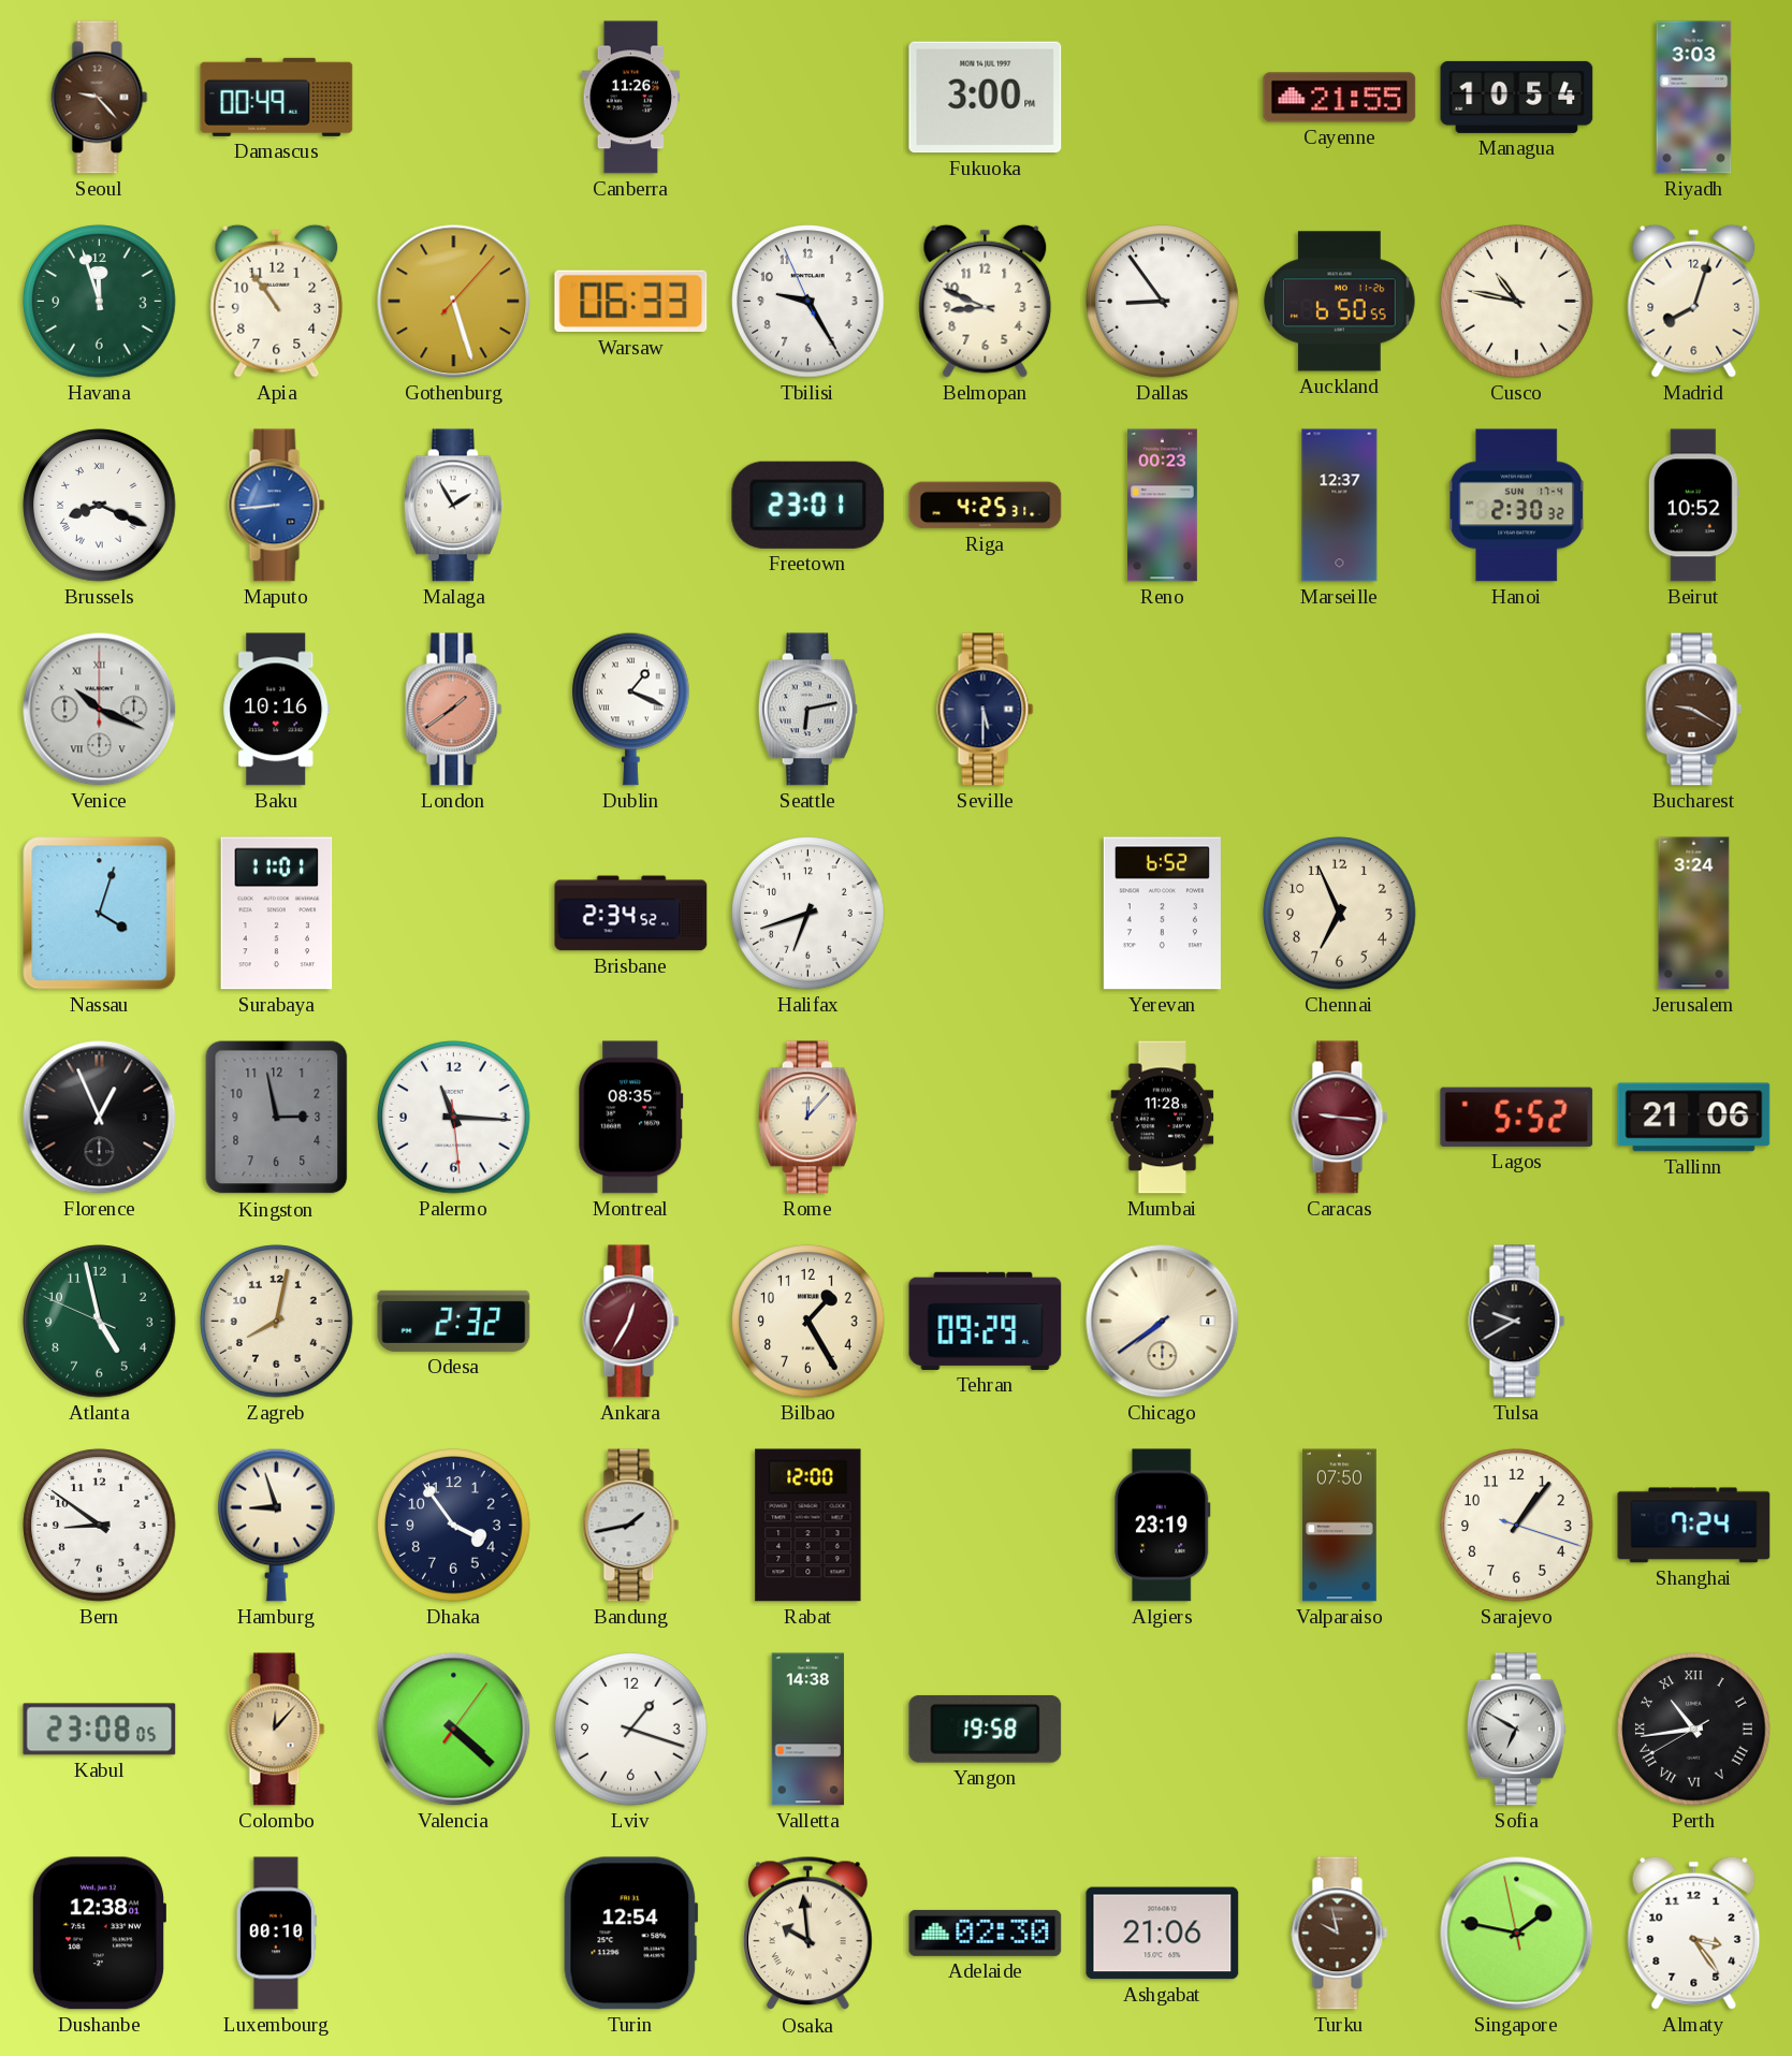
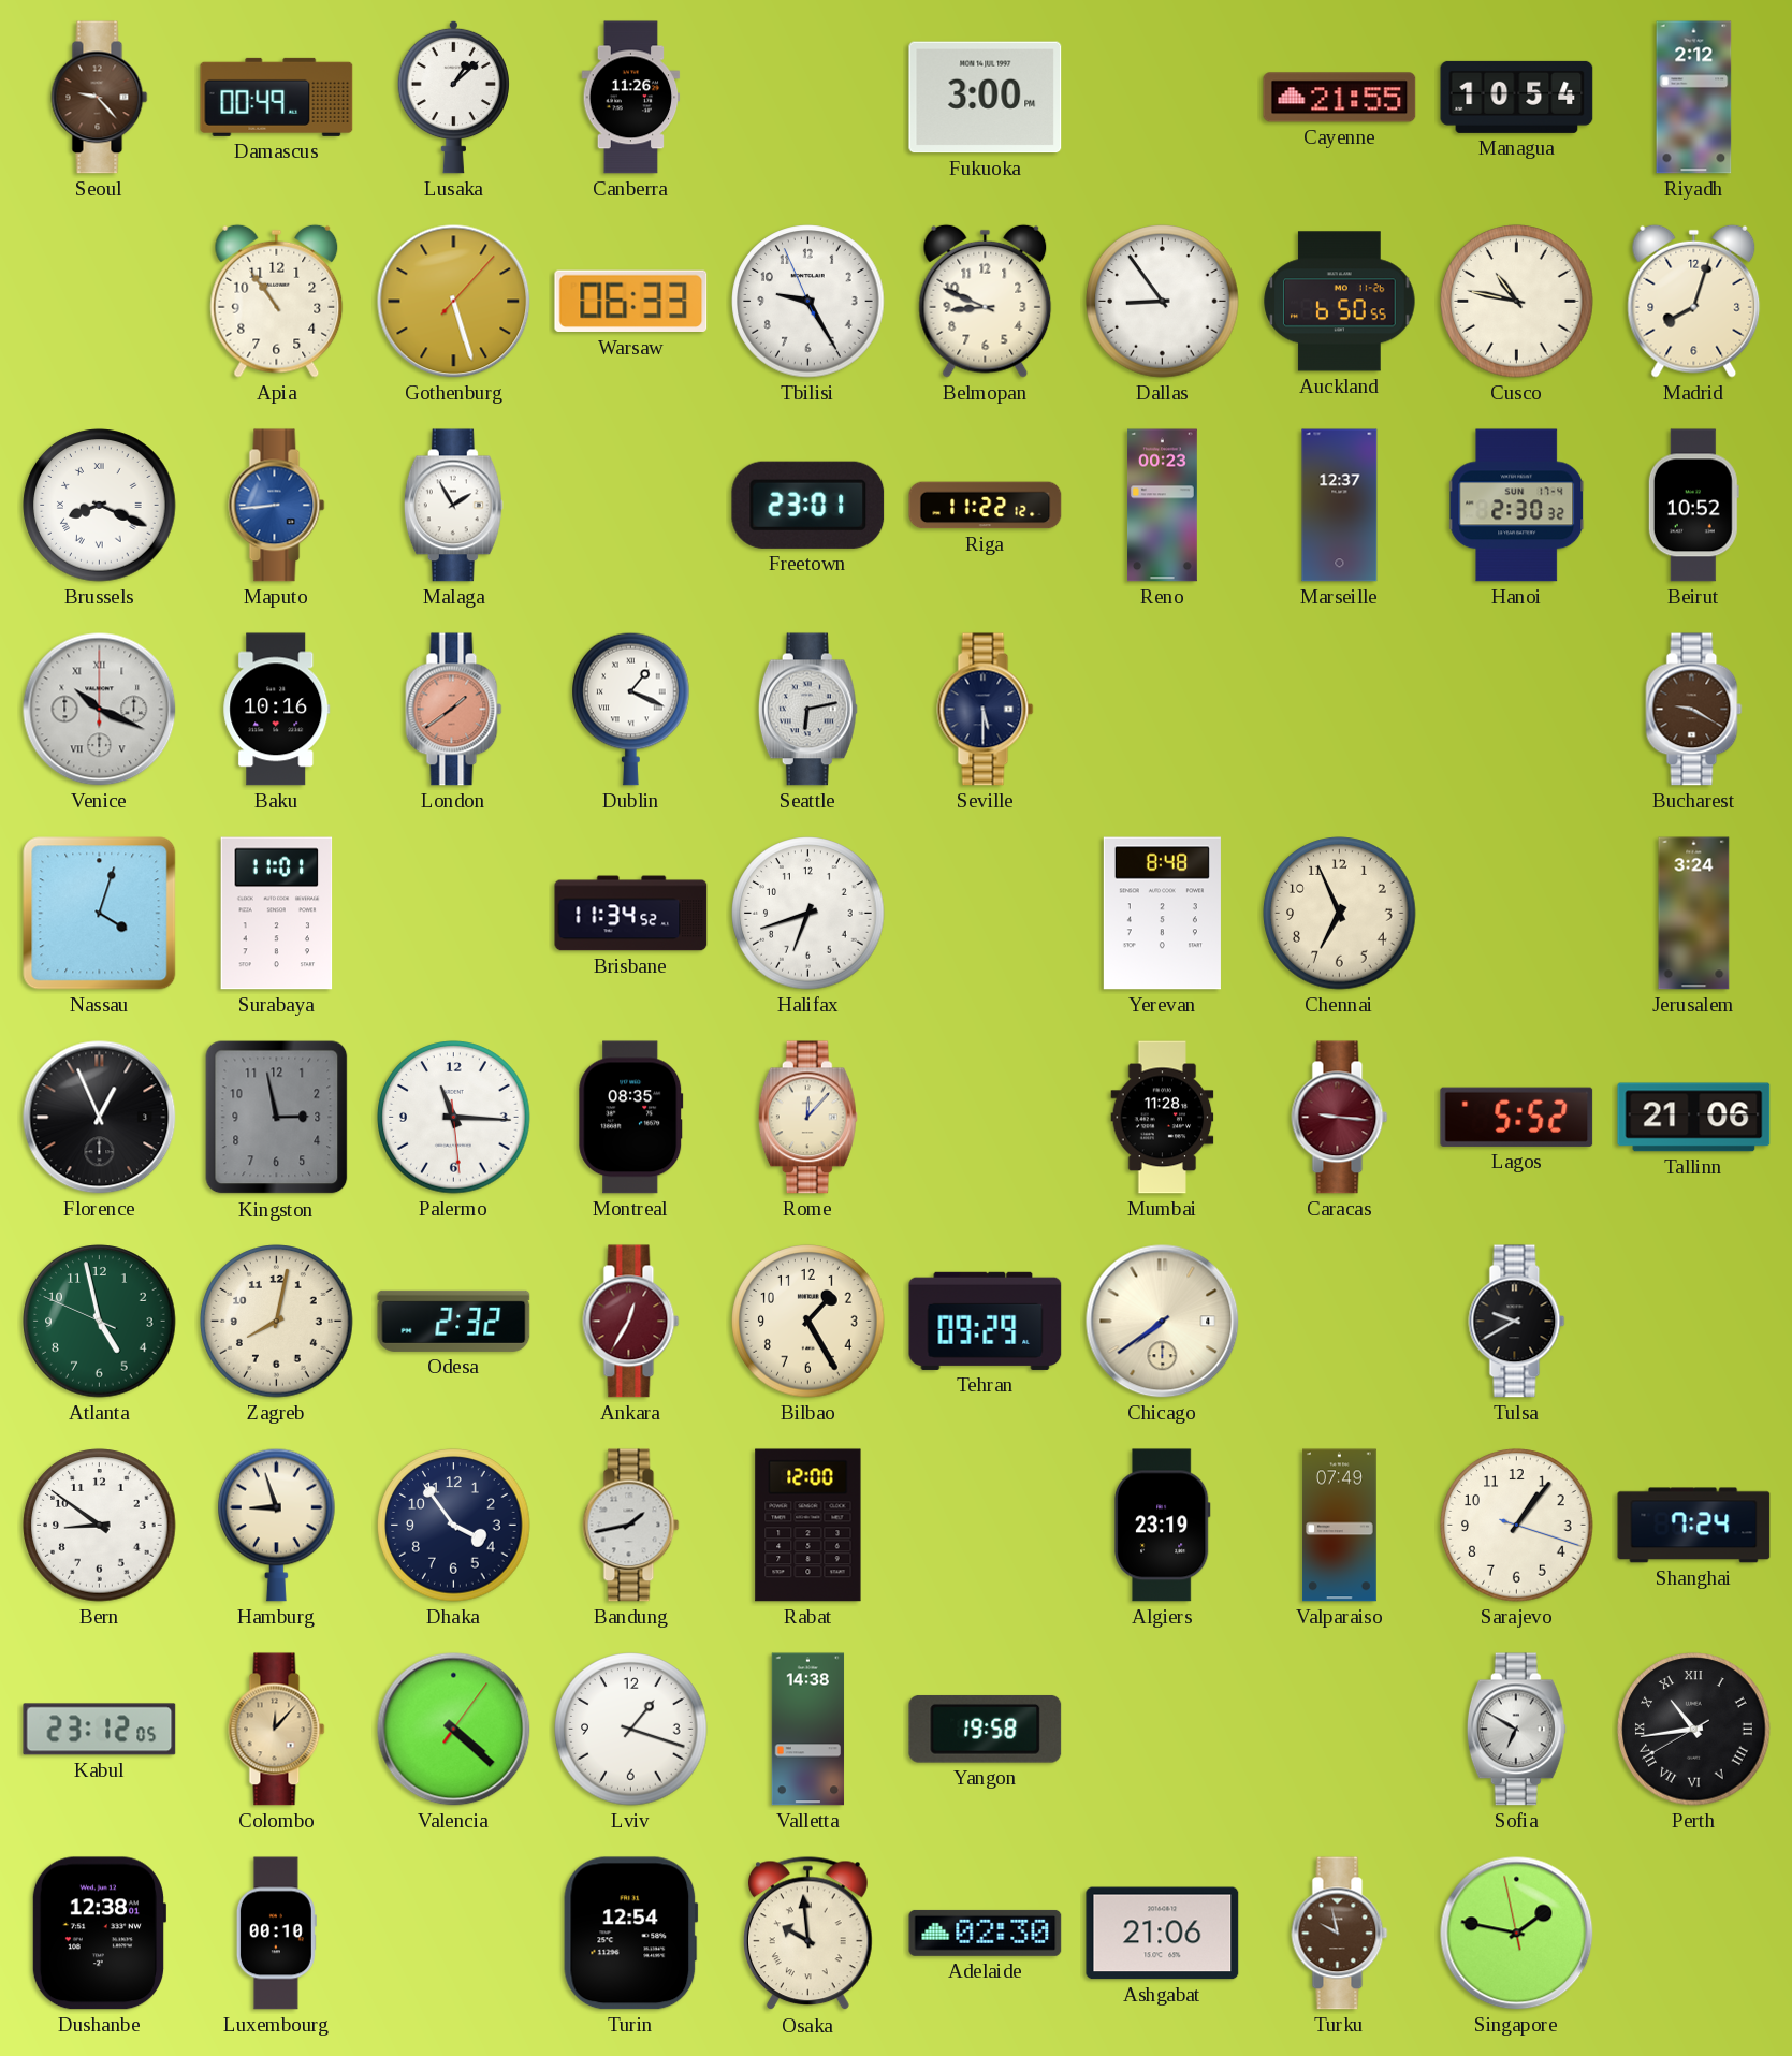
Lusaka: none -> 1:08
Riyadh: 3:03 -> 2:12
Havana: 11:57 -> none
Riga: 4:25 -> 11:22
Brisbane: 2:34 -> 11:34
Yerevan: 6:52 -> 8:48
Valparaiso: 07:50 -> 07:49
Kabul: 23:08 -> 23:12
Almaty: 3:24 -> none
